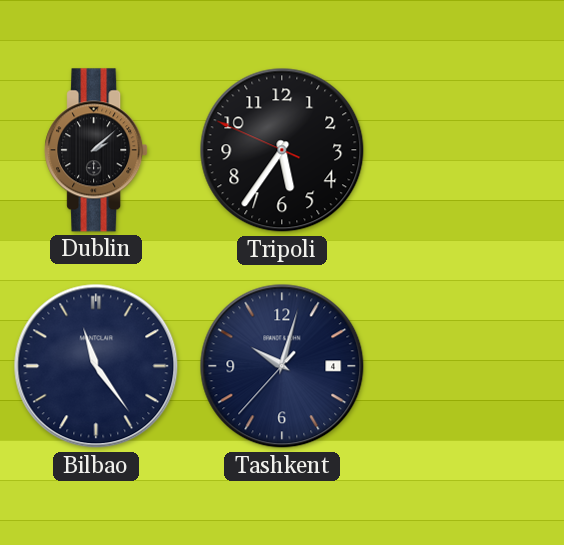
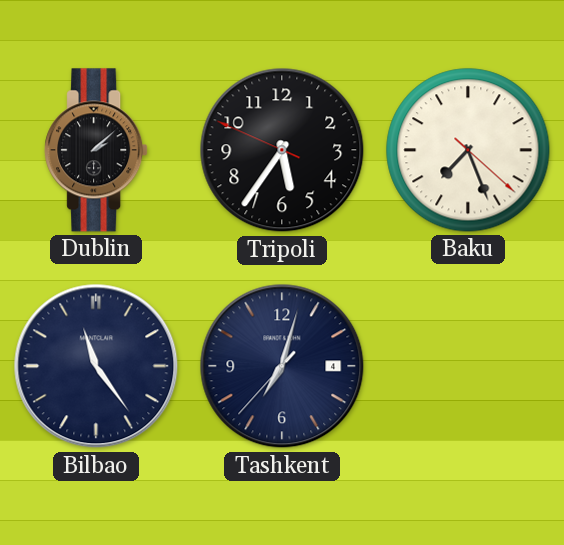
Baku: none -> 7:26
Tashkent: 10:02 -> 7:02
